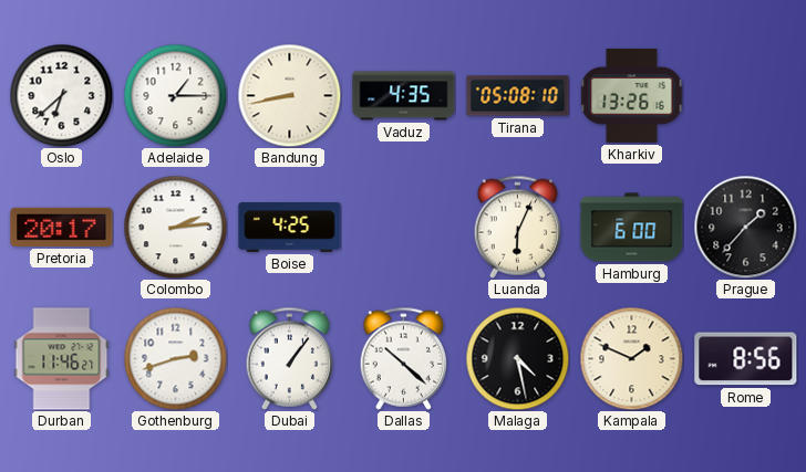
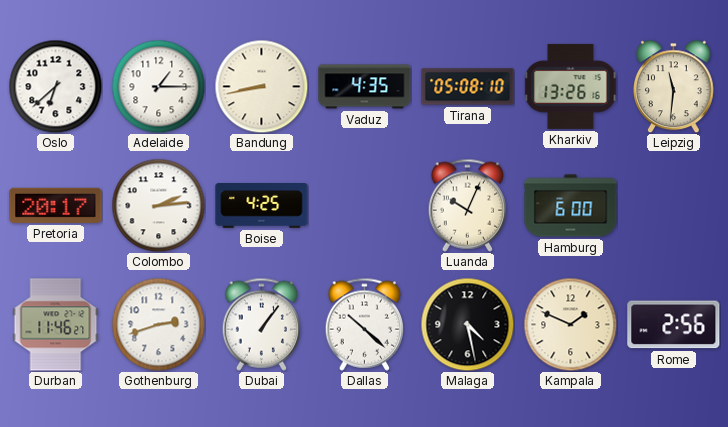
Leipzig: none -> 11:31
Luanda: 6:04 -> 10:04
Prague: 1:37 -> none
Rome: 8:56 -> 2:56
